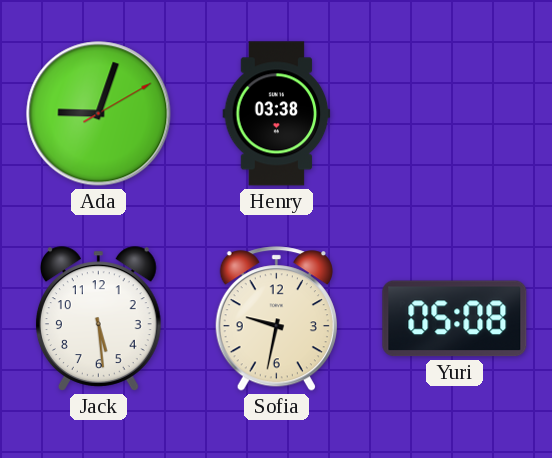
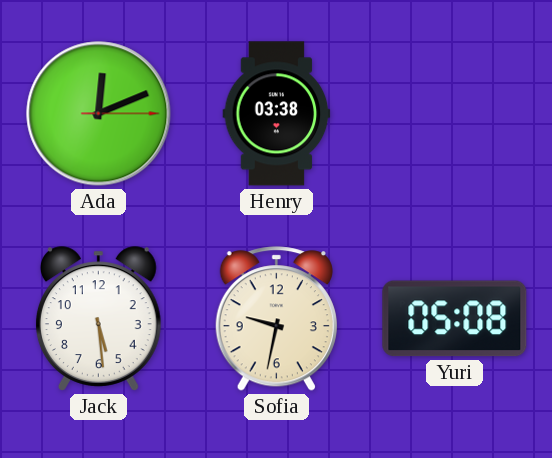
Ada: 9:03 -> 12:11
